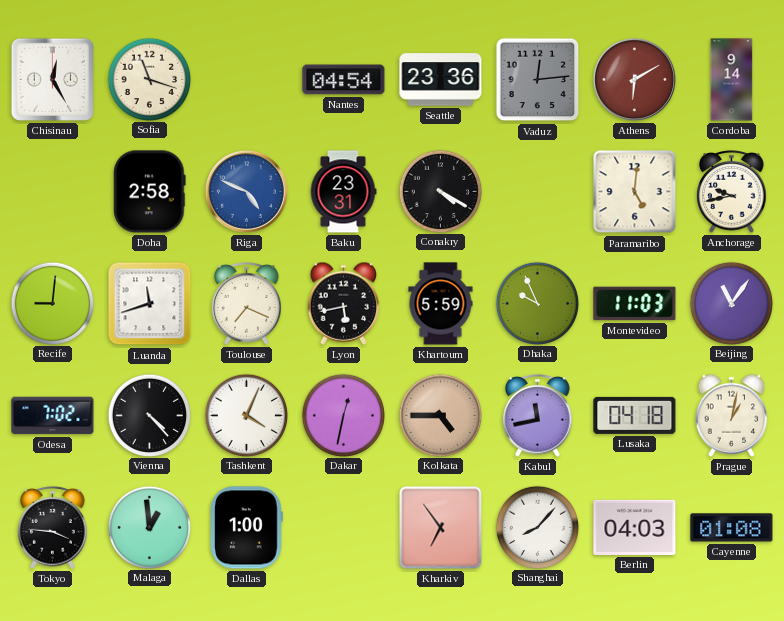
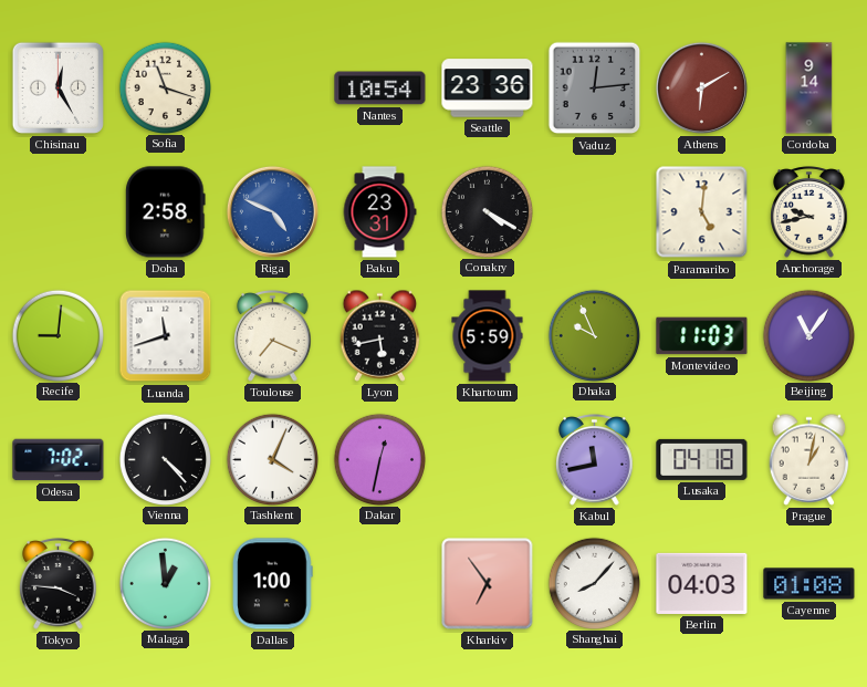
Nantes: 04:54 -> 10:54
Kolkata: 4:45 -> none
